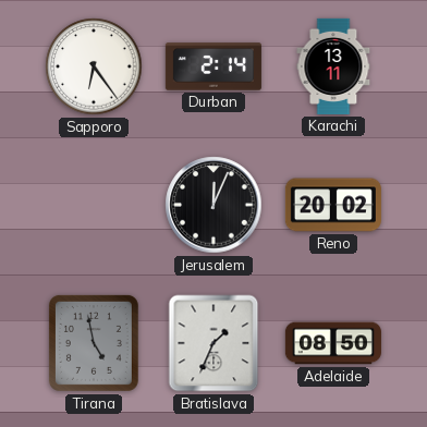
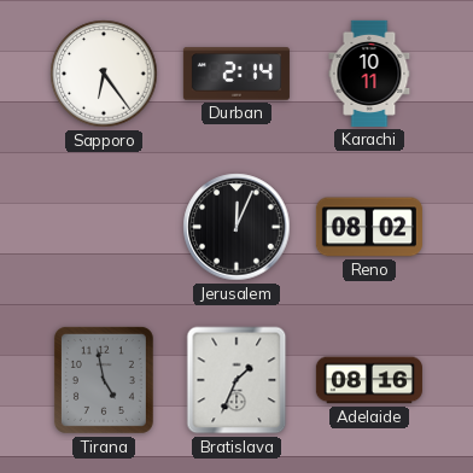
Karachi: 13:11 -> 10:11
Reno: 20:02 -> 08:02
Adelaide: 08:50 -> 08:16
